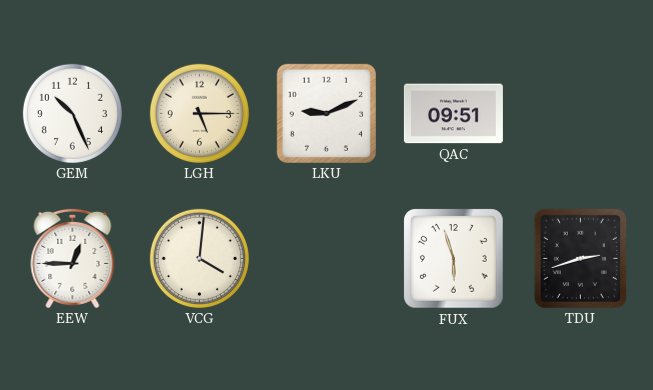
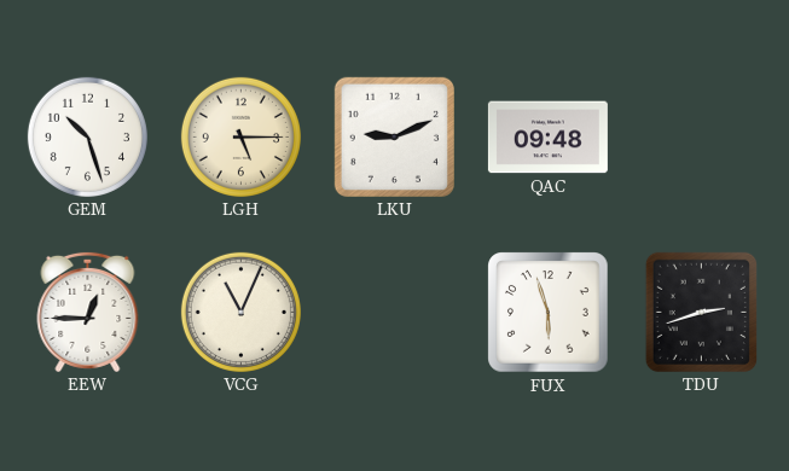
GEM: 10:26 -> 10:27
QAC: 09:51 -> 09:48
VCG: 4:01 -> 11:04
